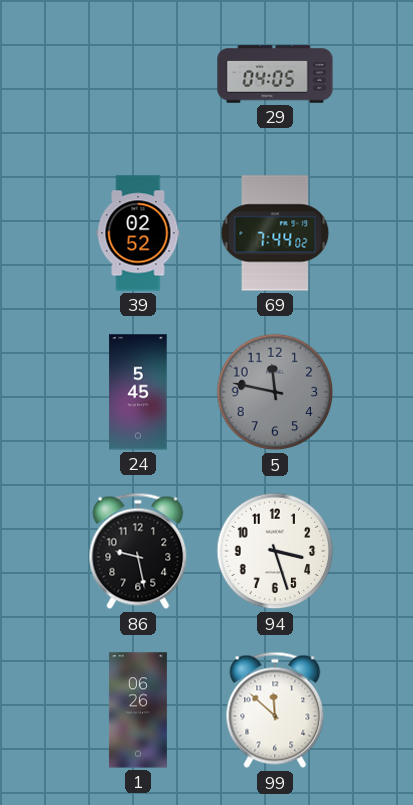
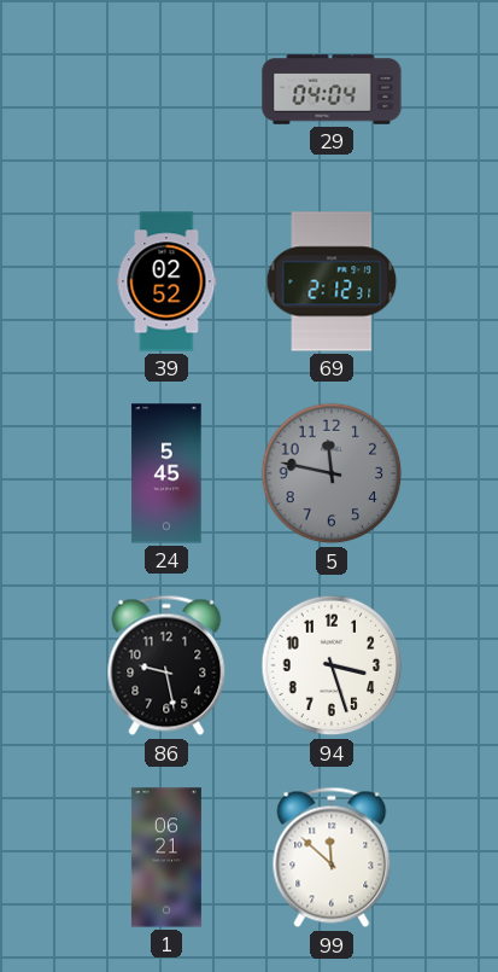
29: 04:05 -> 04:04
69: 7:44 -> 2:12
1: 06:26 -> 06:21
